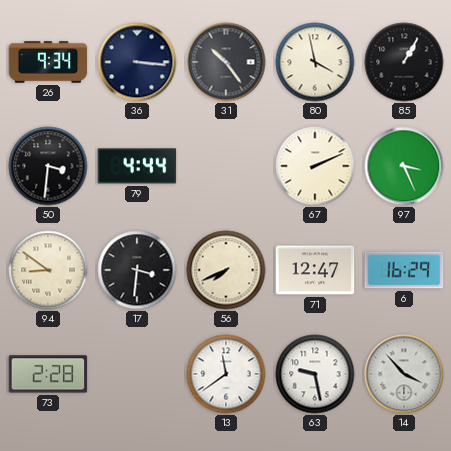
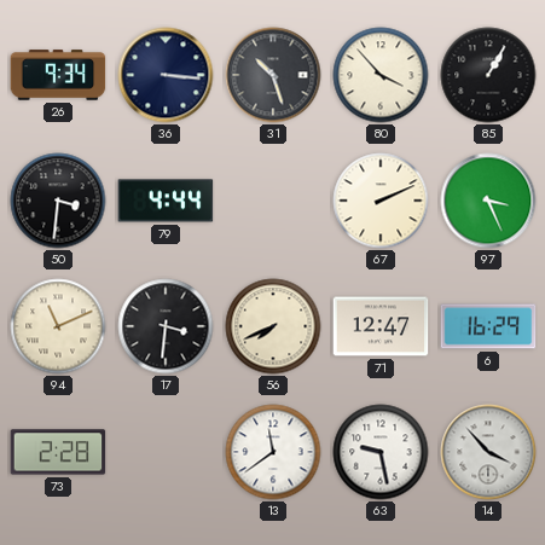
31: 10:24 -> 10:27
80: 3:58 -> 3:53
94: 8:51 -> 11:11
